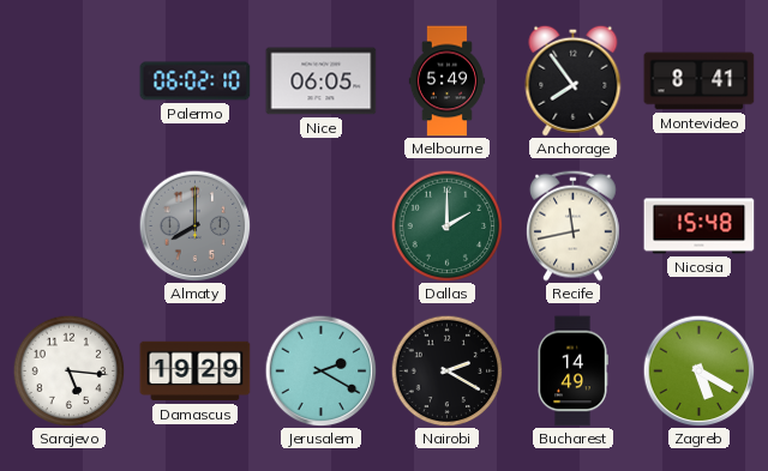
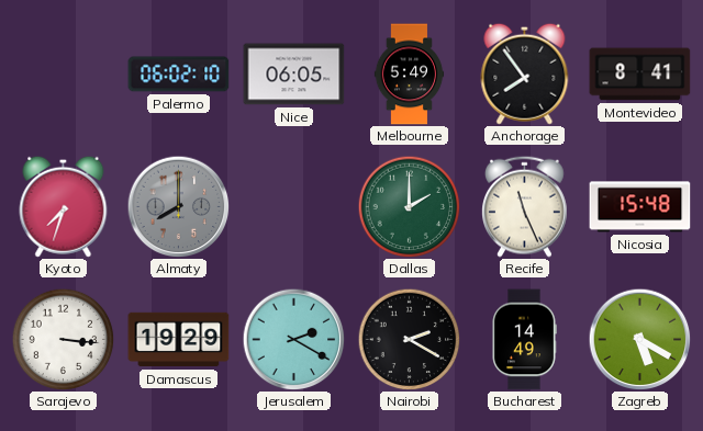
Kyoto: none -> 7:33
Recife: 11:43 -> 11:26
Sarajevo: 5:16 -> 3:16
